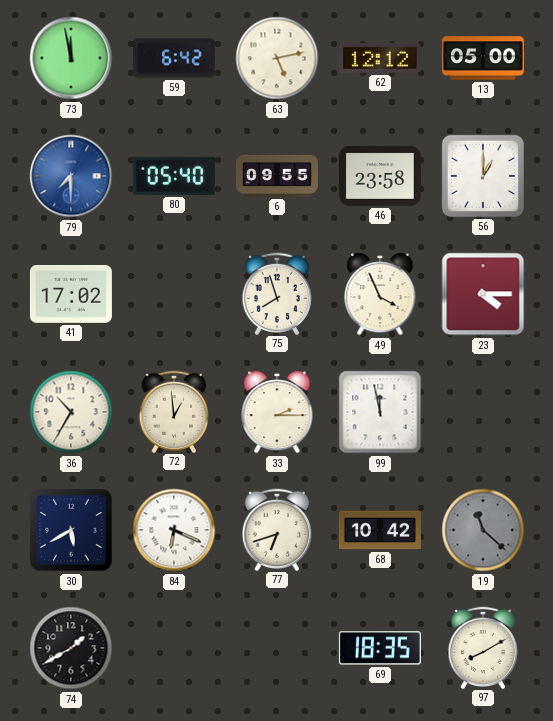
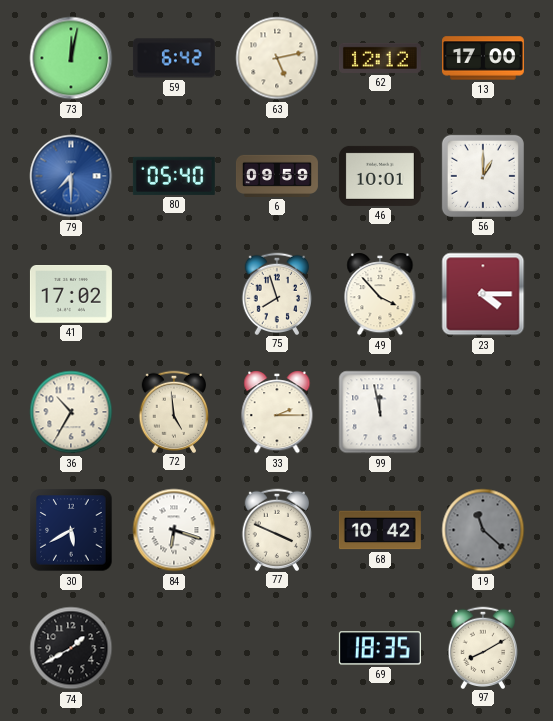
73: 11:58 -> 12:02
13: 05:00 -> 17:00
6: 09:55 -> 09:59
46: 23:58 -> 10:01
49: 3:56 -> 3:53
72: 12:59 -> 4:59
84: 6:19 -> 6:18
77: 6:42 -> 3:49
